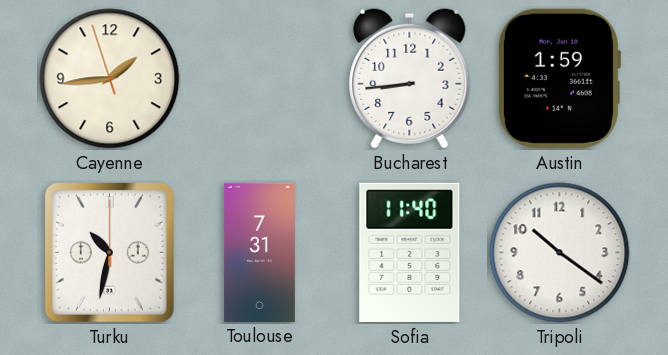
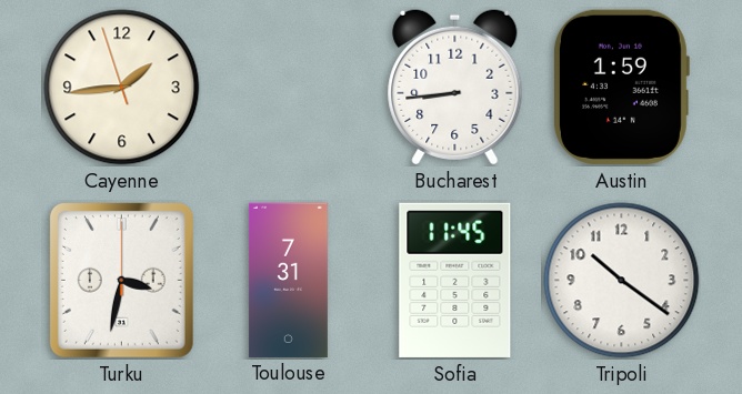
Turku: 10:32 -> 3:32
Sofia: 11:40 -> 11:45
